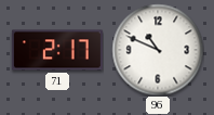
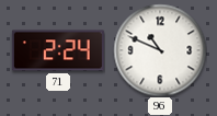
71: 2:17 -> 2:24
